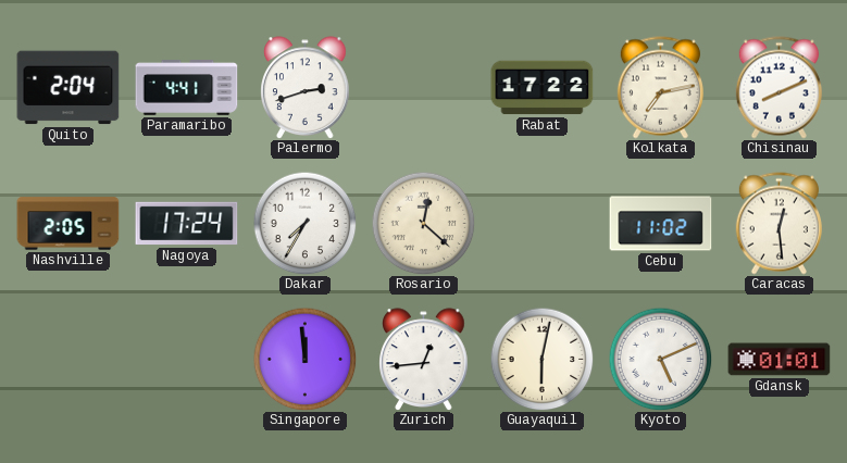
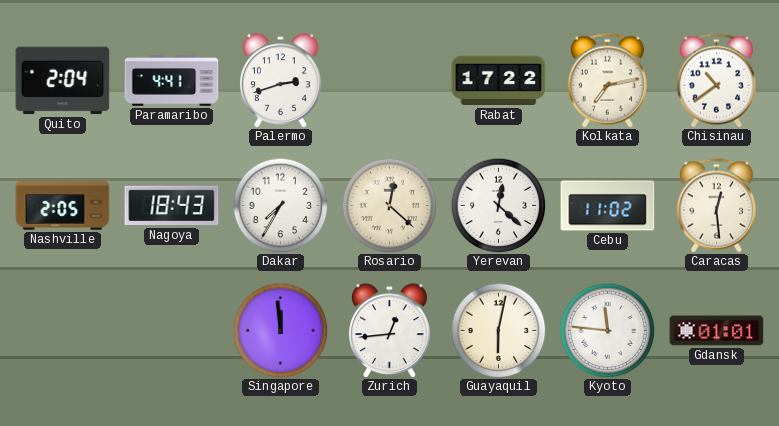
Chisinau: 8:11 -> 10:39
Nagoya: 17:24 -> 18:43
Yerevan: none -> 12:22
Kyoto: 5:11 -> 11:46
